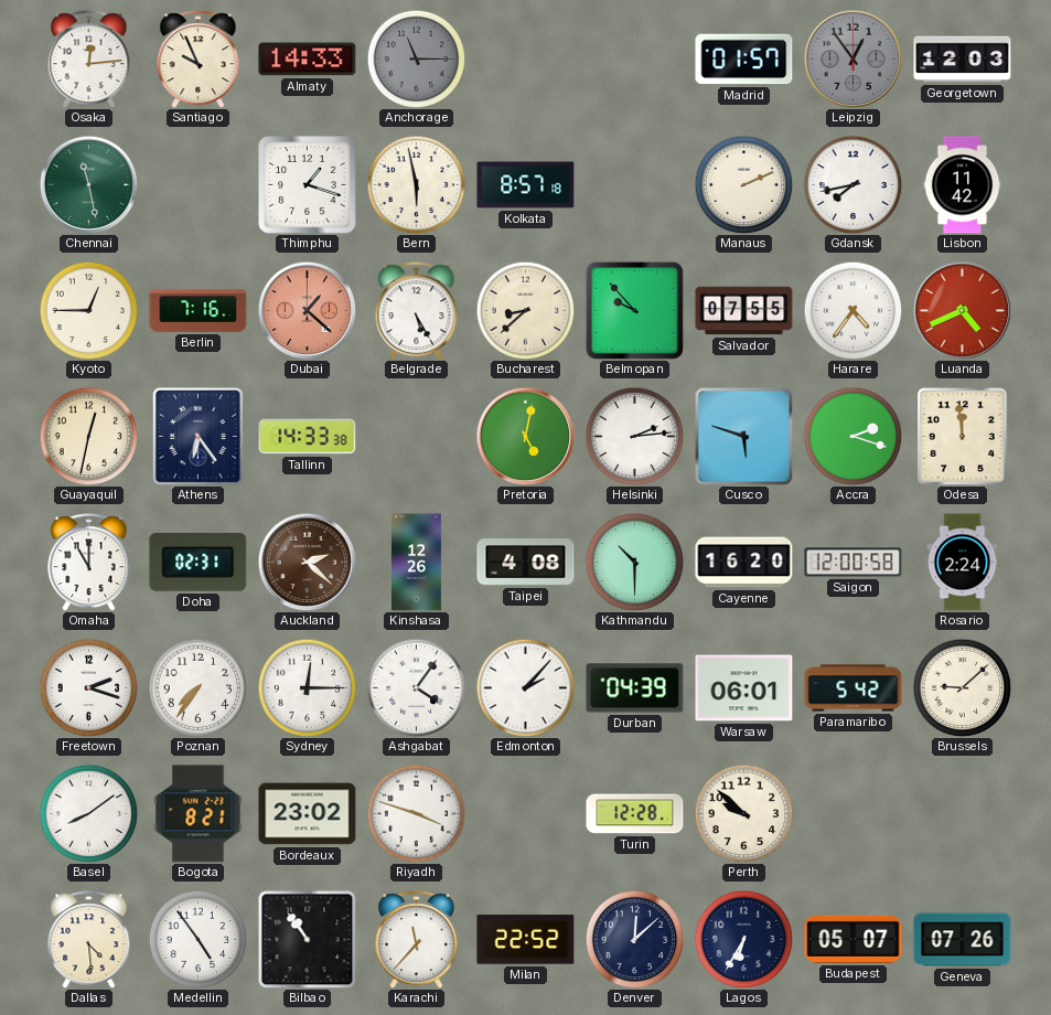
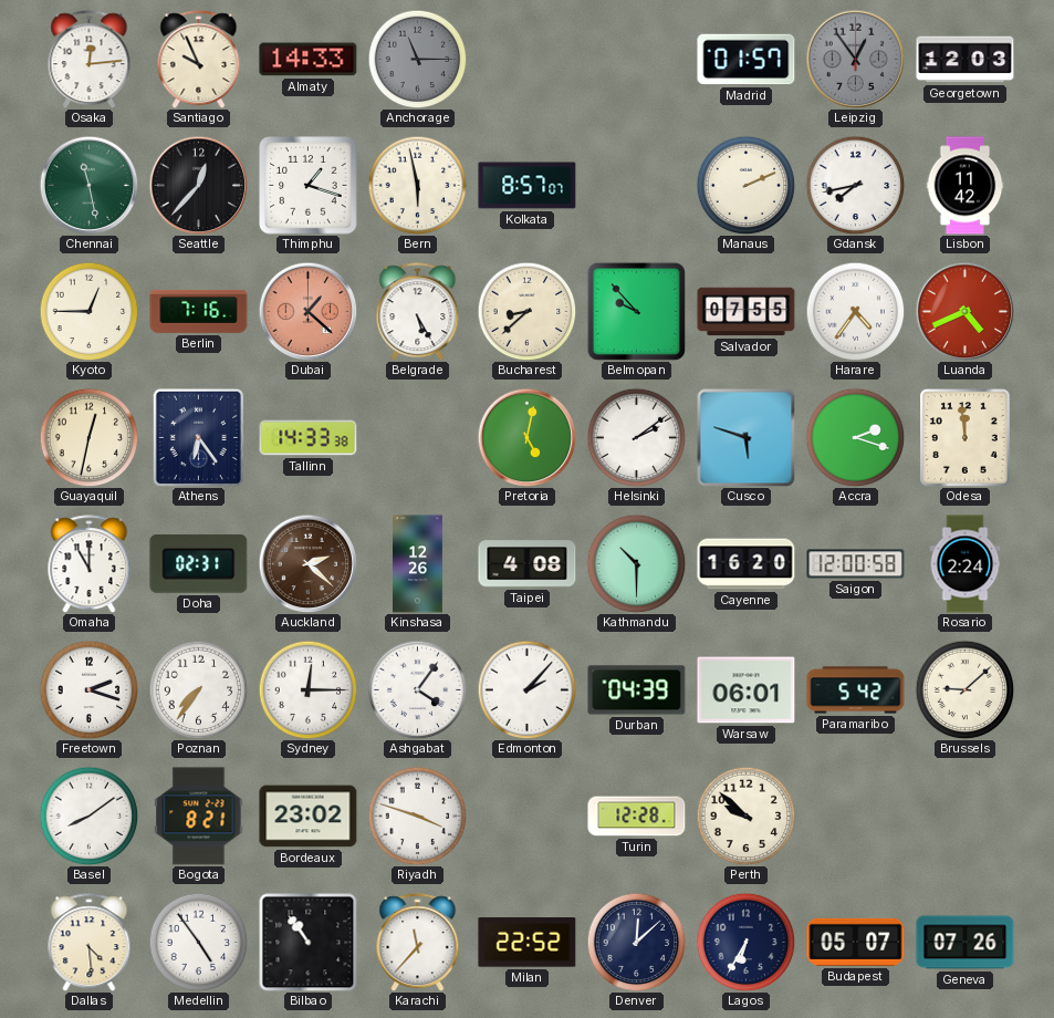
Seattle: none -> 12:37
Kolkata: 8:57:18 -> 8:57:07
Helsinki: 2:14 -> 2:09
